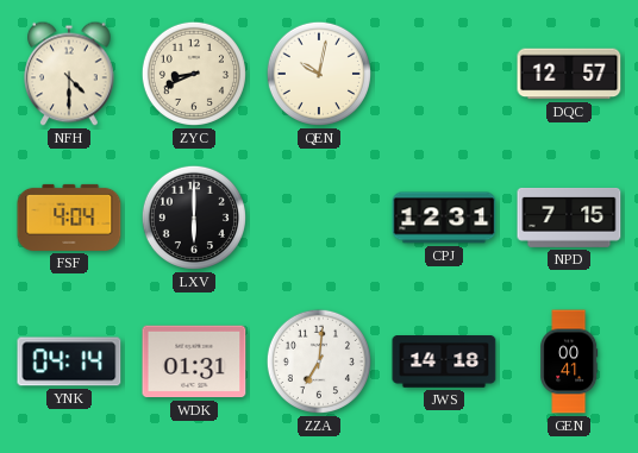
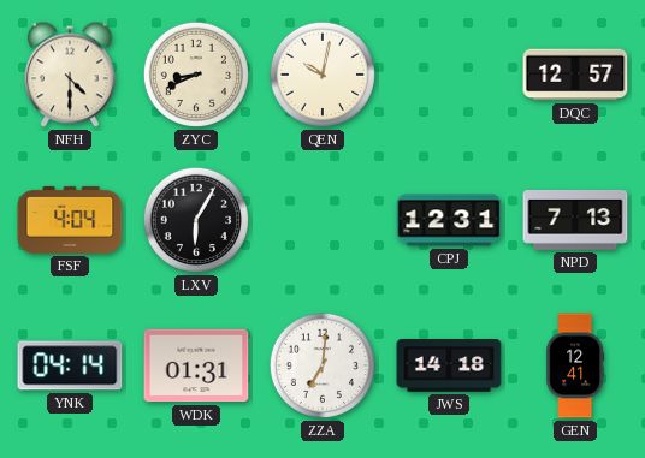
LXV: 6:00 -> 6:05
NPD: 7:15 -> 7:13
GEN: 00:41 -> 12:41
